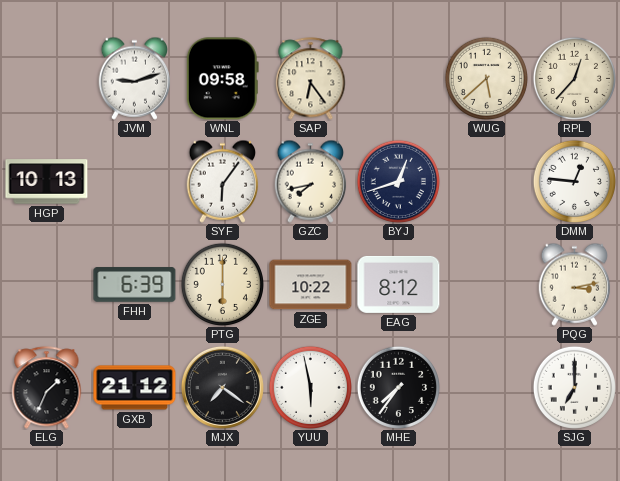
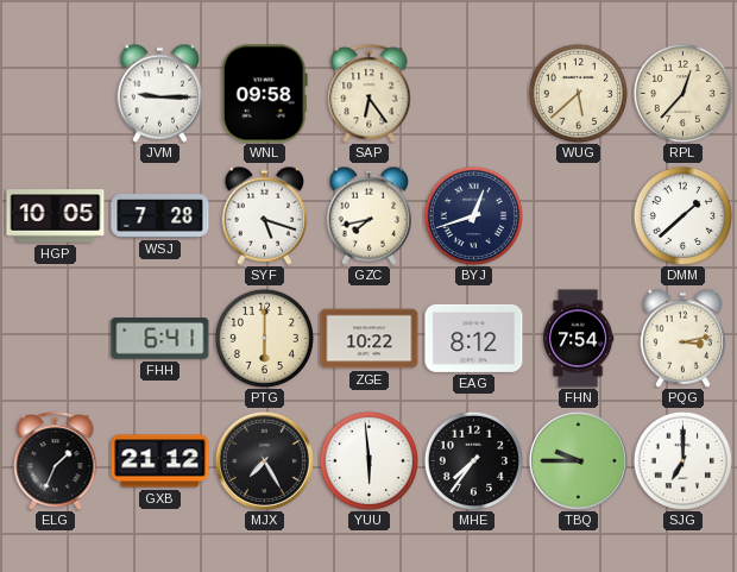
JVM: 9:12 -> 9:15
HGP: 10:13 -> 10:05
WSJ: none -> 7:28
SYF: 6:06 -> 5:18
DMM: 12:46 -> 1:38
FHH: 6:39 -> 6:41
FHN: none -> 7:54
MJX: 7:21 -> 7:25
YUU: 5:58 -> 5:59
TBQ: none -> 9:45
